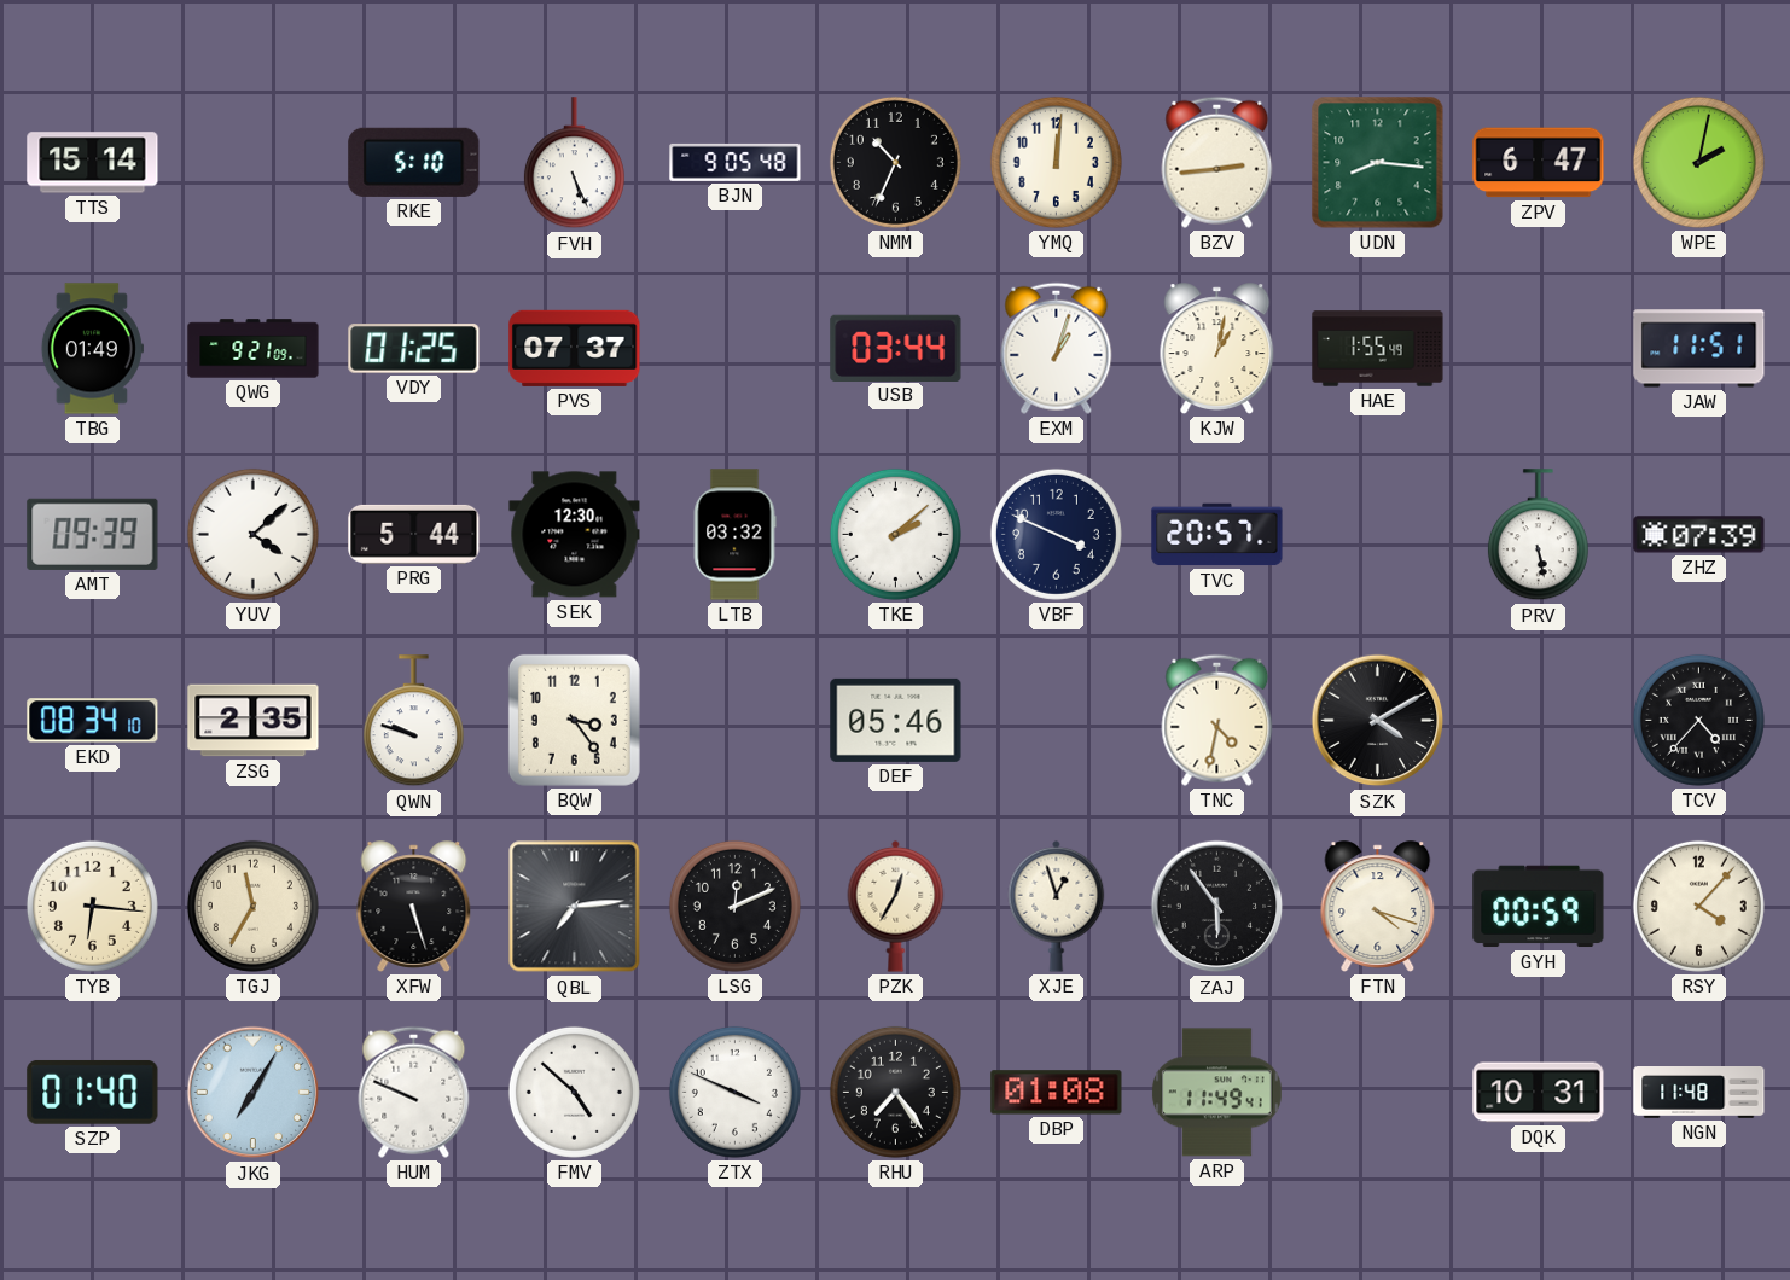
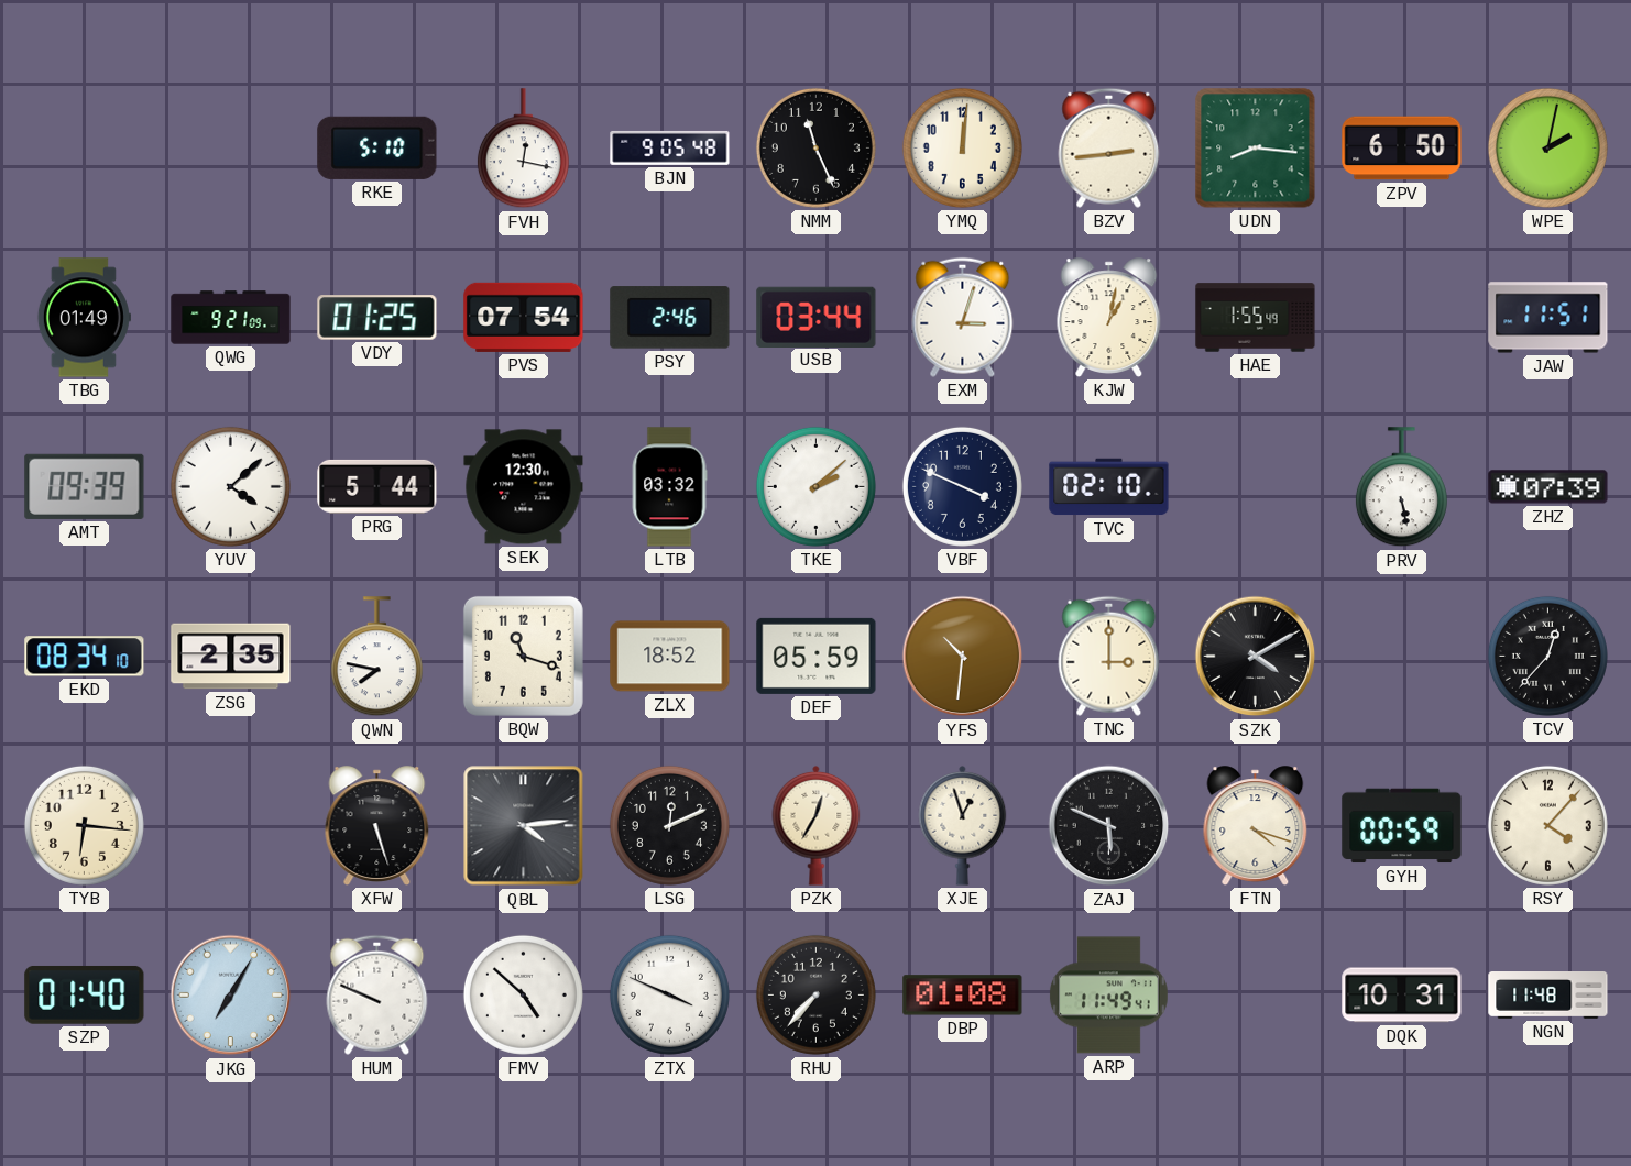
TTS: 15:14 -> none
FVH: 5:26 -> 12:17
NMM: 10:34 -> 11:26
ZPV: 6:47 -> 6:50
PVS: 07:37 -> 07:54
PSY: none -> 2:46
EXM: 1:03 -> 3:03
TVC: 20:57 -> 02:10
QWN: 9:48 -> 7:47
BQW: 3:24 -> 11:18
ZLX: none -> 18:52
DEF: 05:46 -> 05:59
YFS: none -> 10:31
TNC: 4:32 -> 3:00
TCV: 4:37 -> 12:37
TGJ: 11:35 -> none
QBL: 7:14 -> 4:14
ZAJ: 5:54 -> 5:49
RHU: 7:24 -> 7:37
